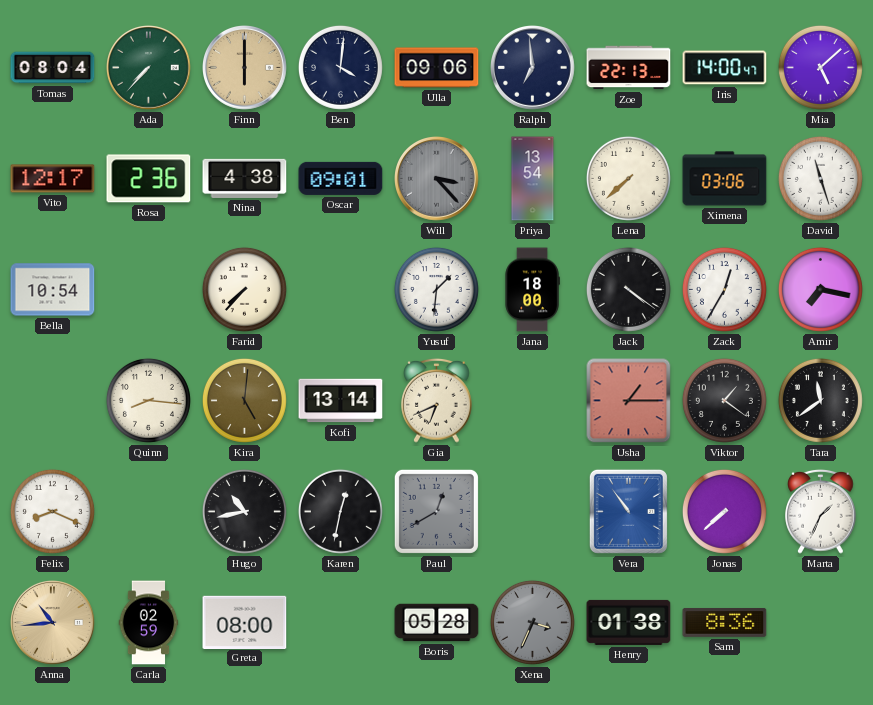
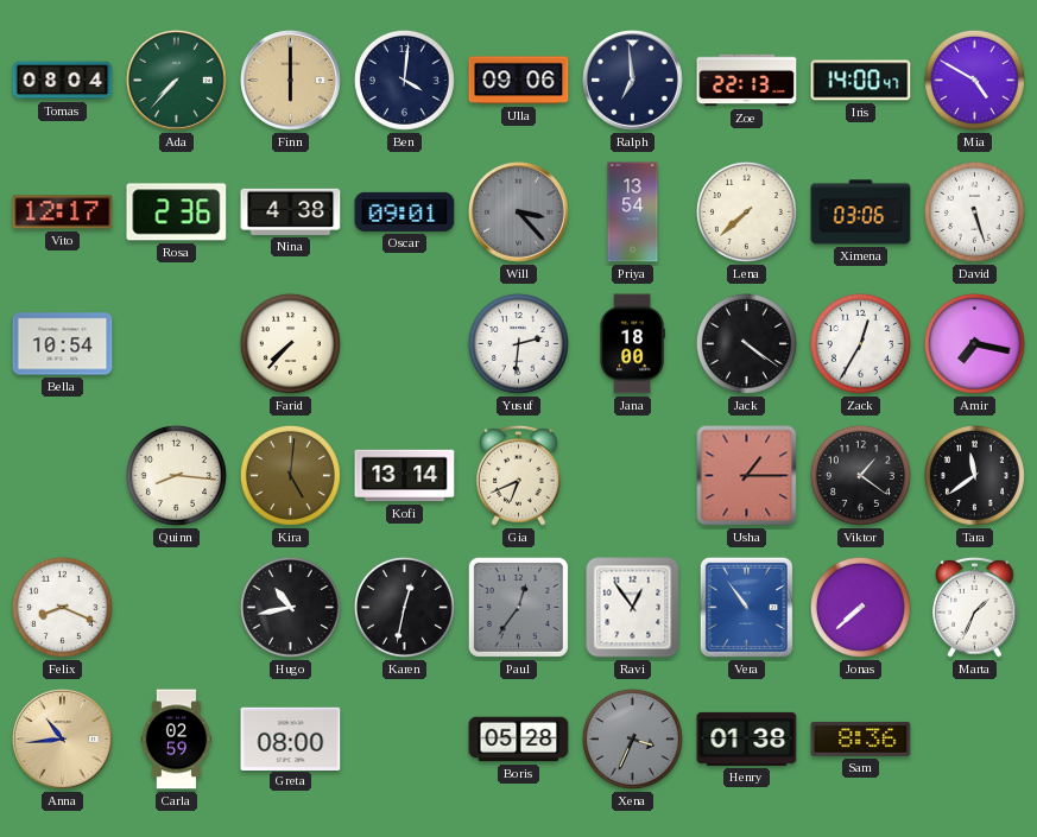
Mia: 5:08 -> 4:50
David: 11:27 -> 5:27
Yusuf: 1:31 -> 2:31
Paul: 12:40 -> 12:36
Ravi: none -> 12:54
